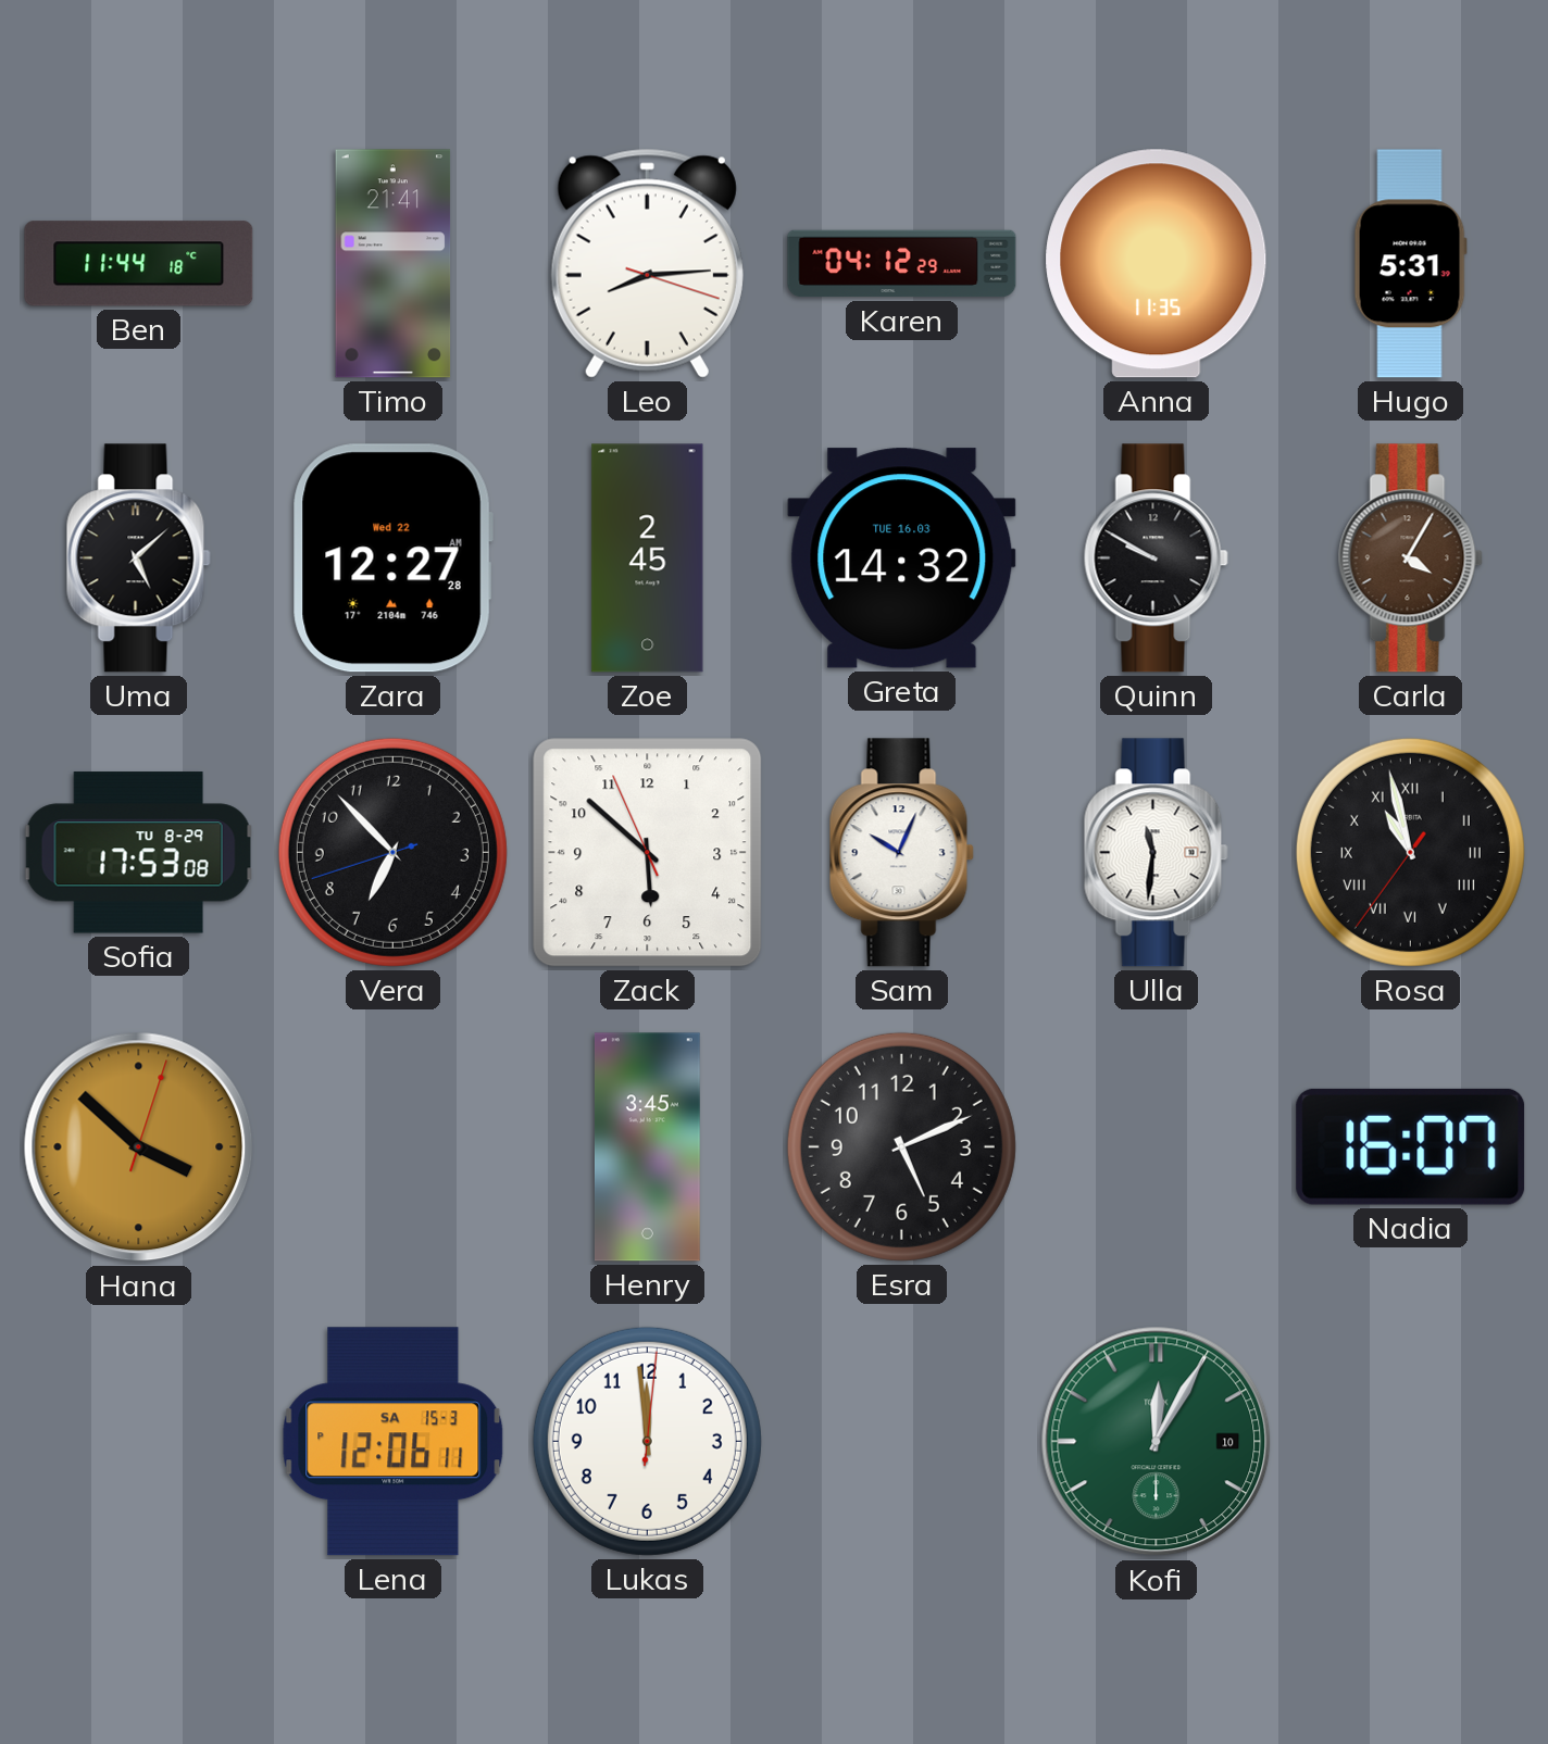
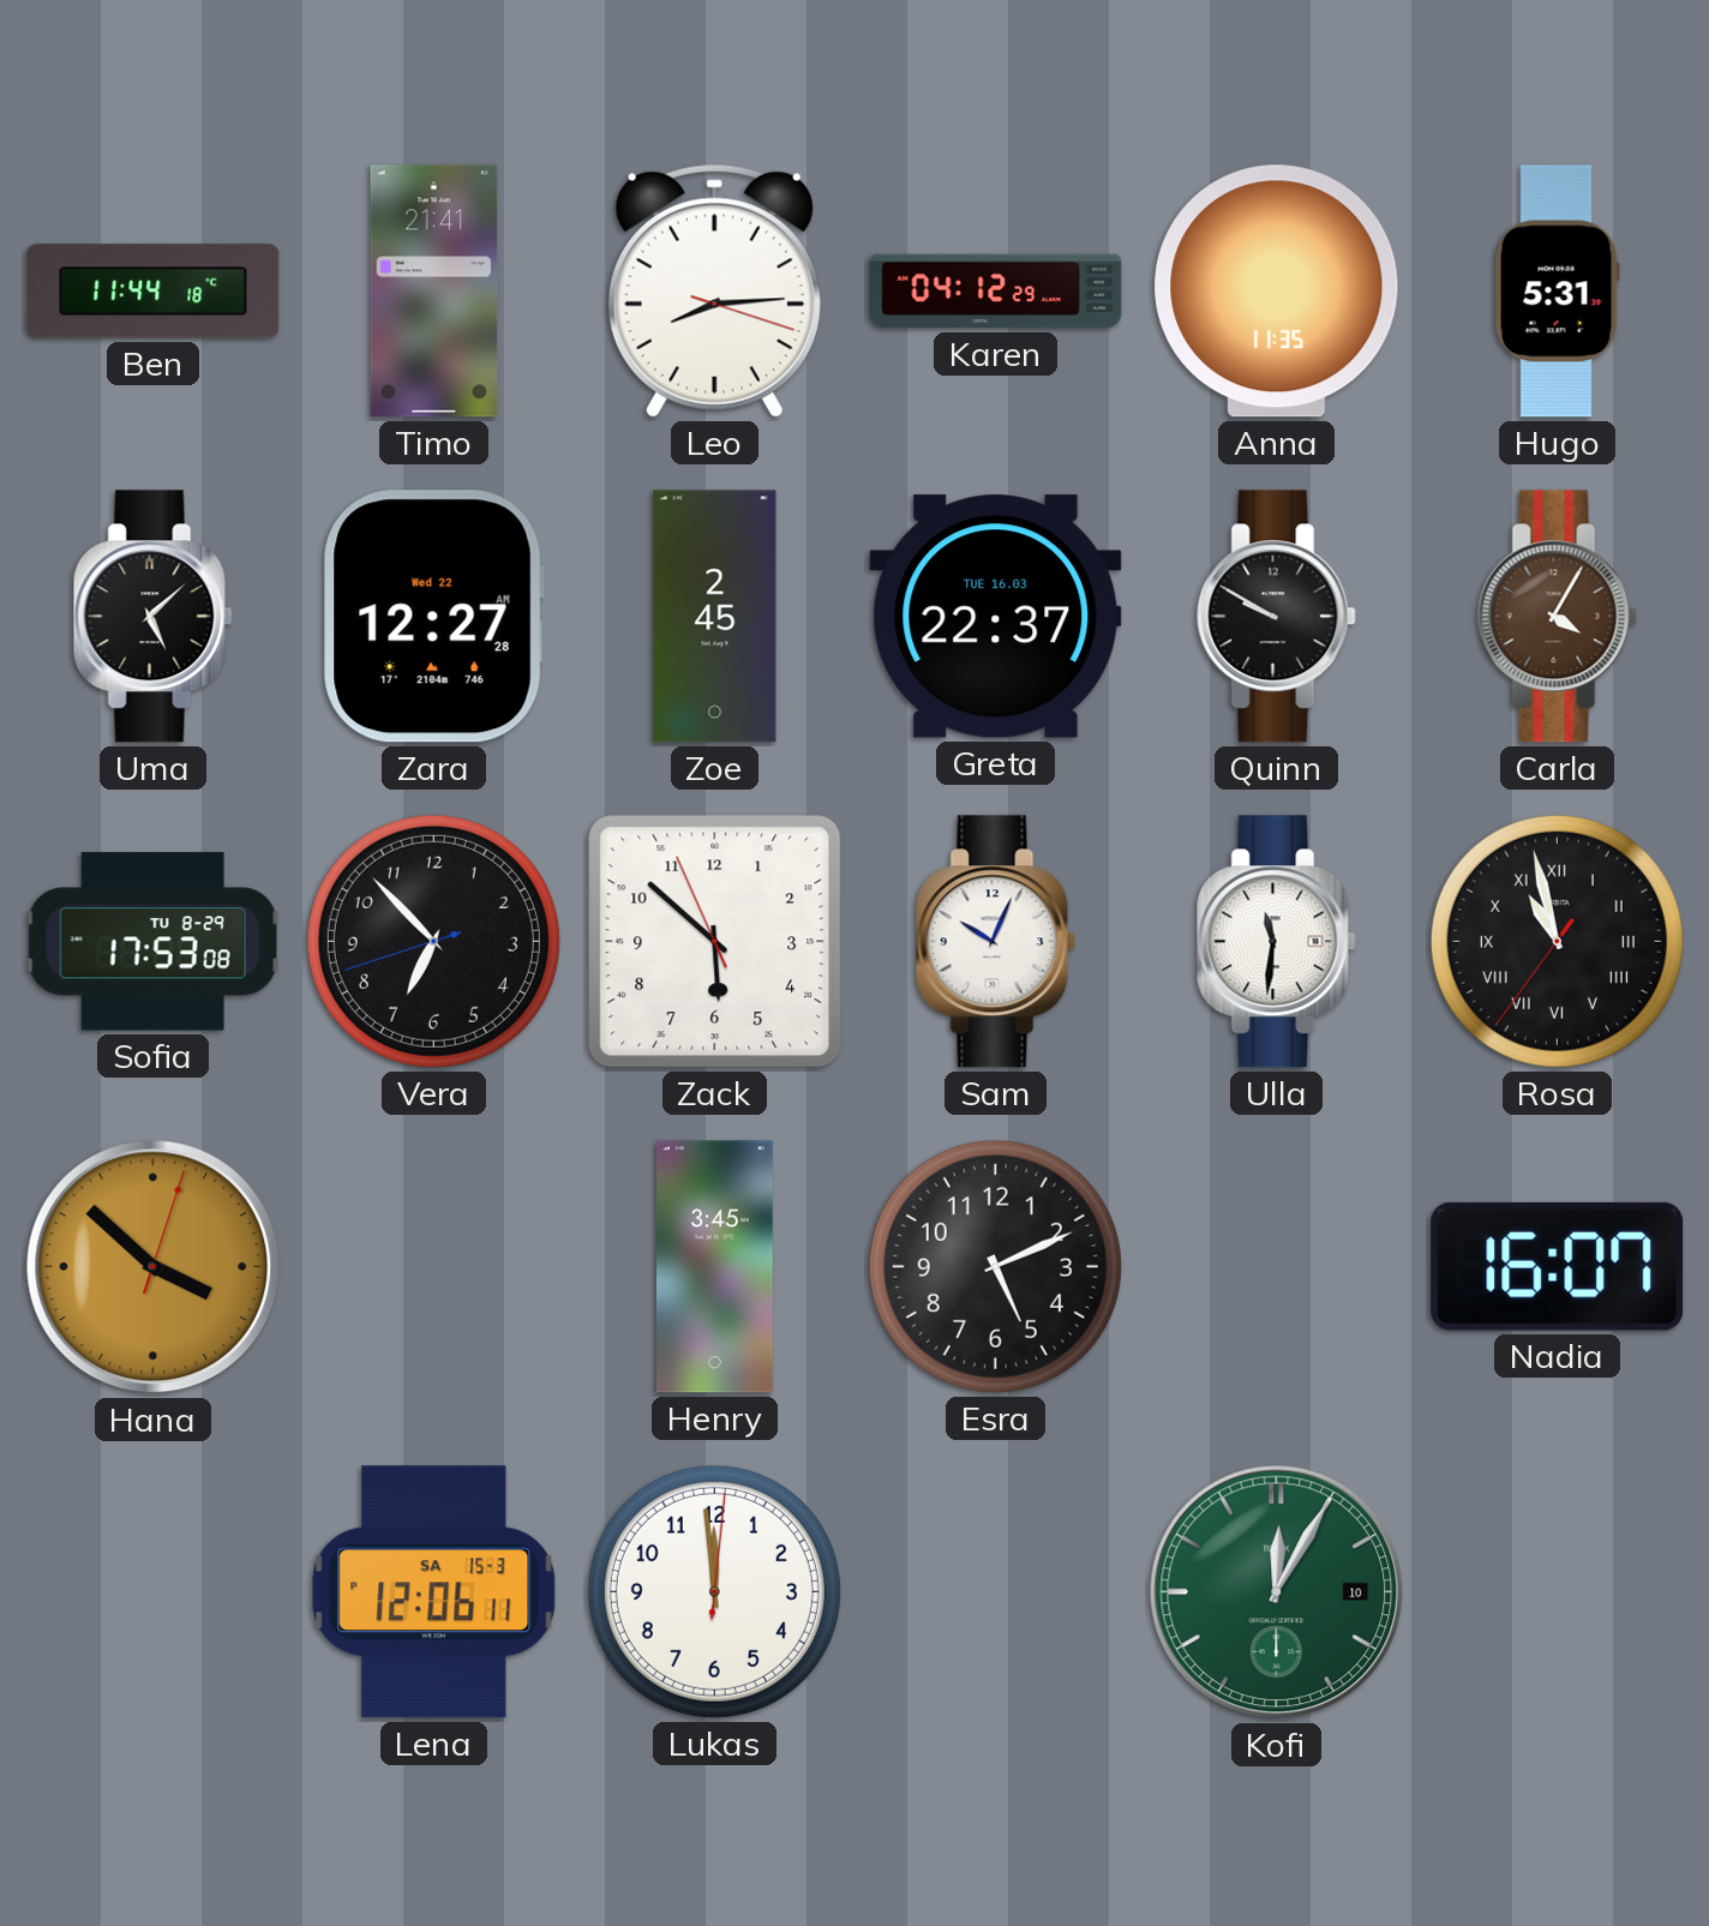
Greta: 14:32 -> 22:37
